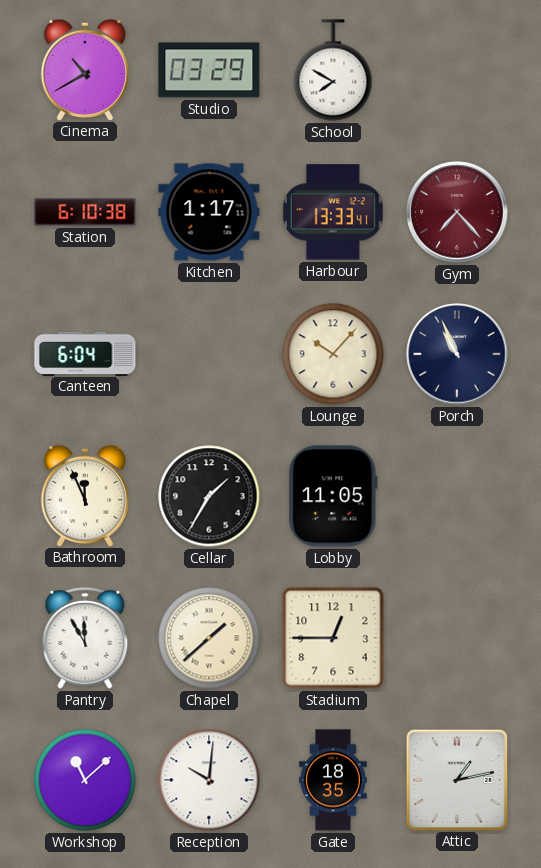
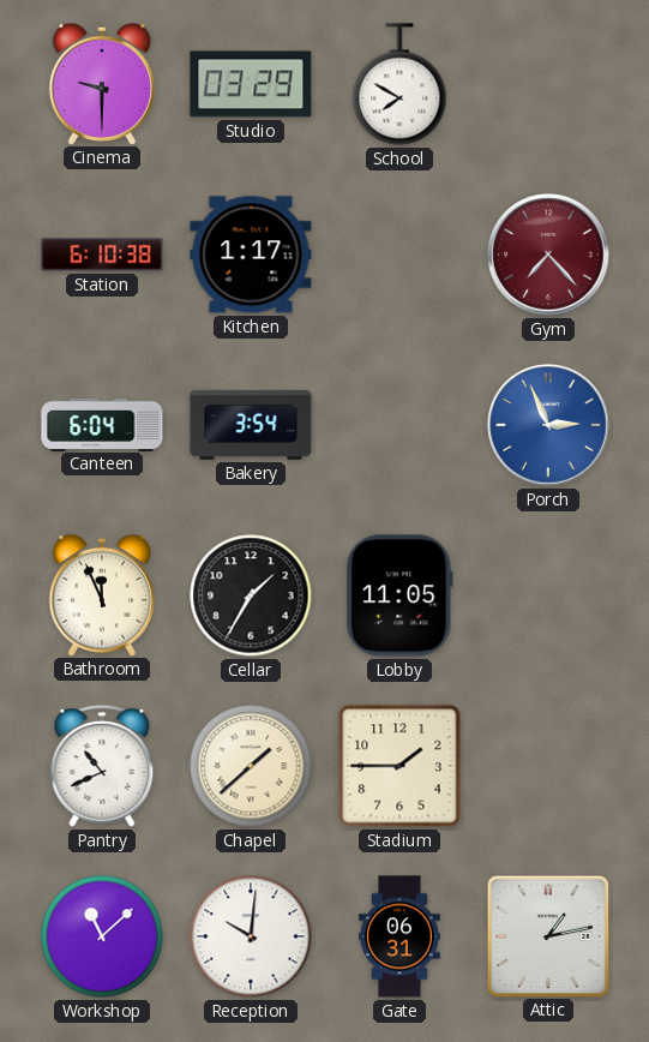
Cinema: 10:40 -> 9:30
Harbour: 13:33 -> none
Bakery: none -> 3:54
Lounge: 10:07 -> none
Porch: 10:56 -> 2:56
Porch dial: navy -> blue
Pantry: 11:55 -> 10:41
Stadium: 12:45 -> 1:45
Gate: 18:35 -> 06:31
